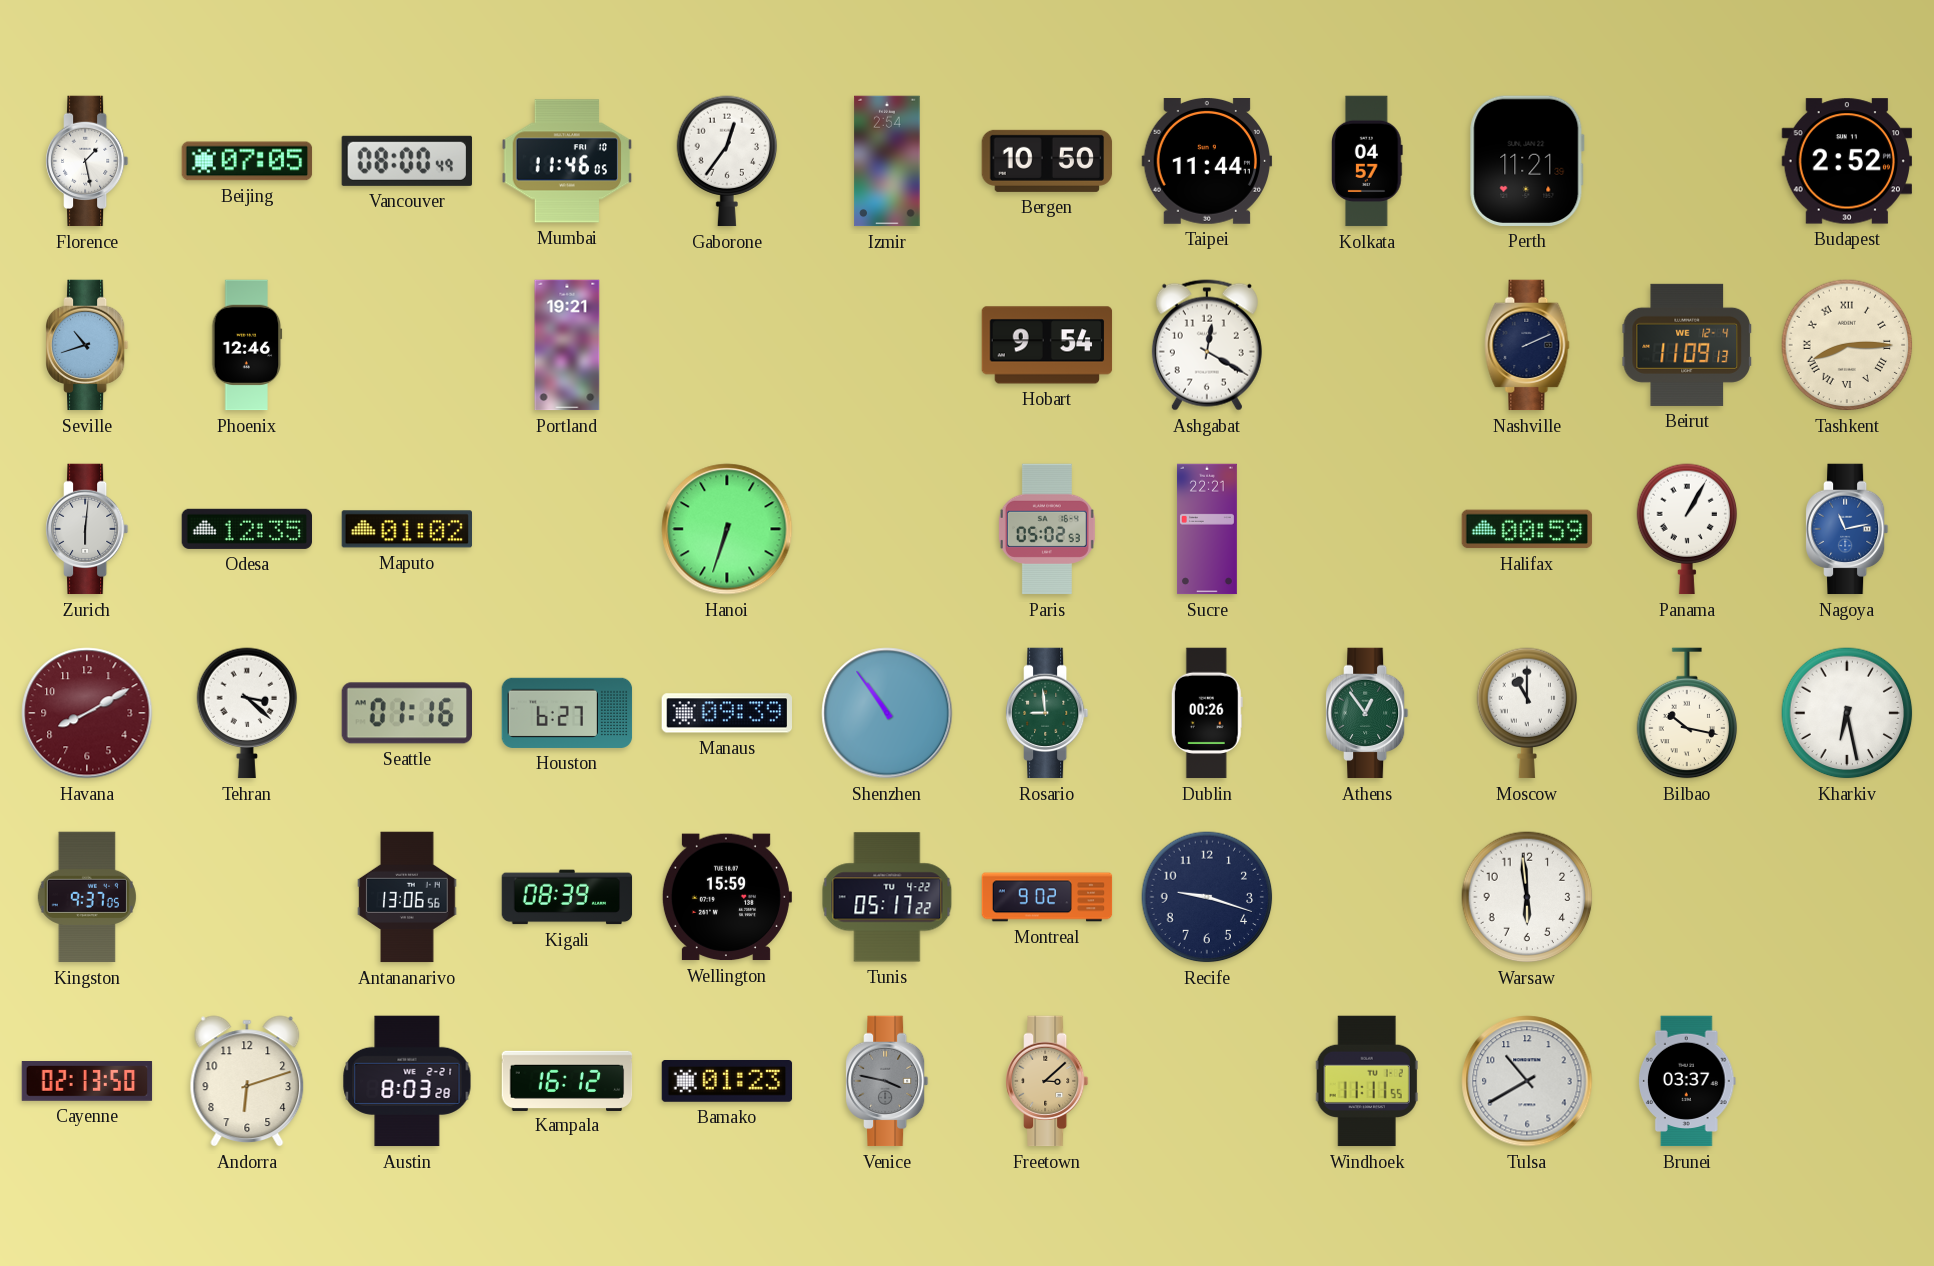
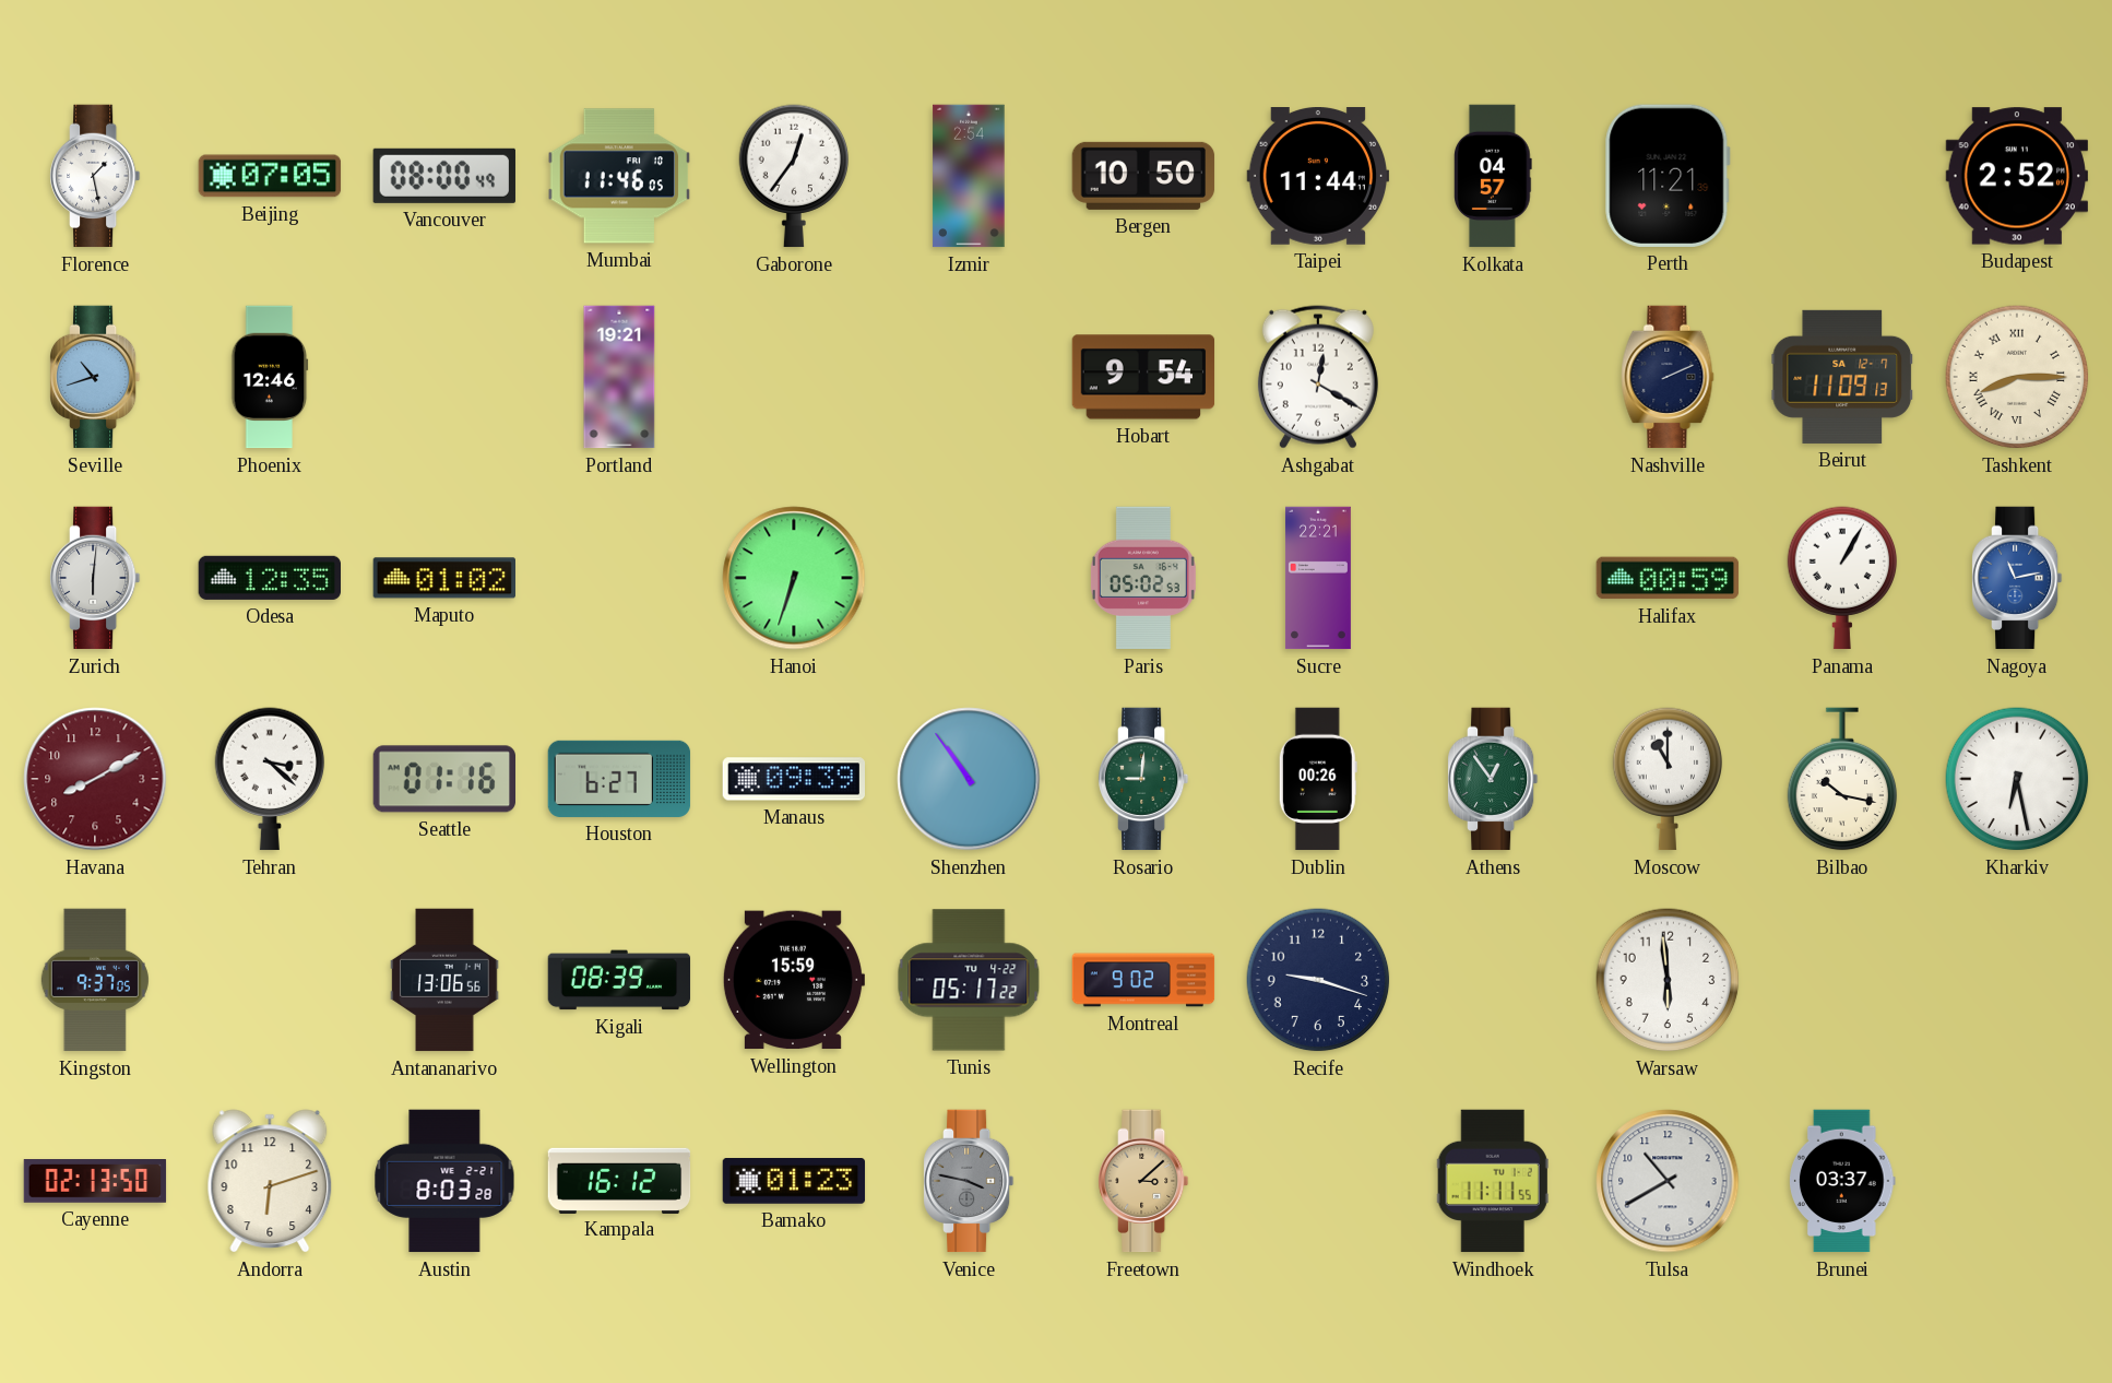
Beirut date: WE 12-4 -> SA 12-7
Rosario: 8:59 -> 9:01
